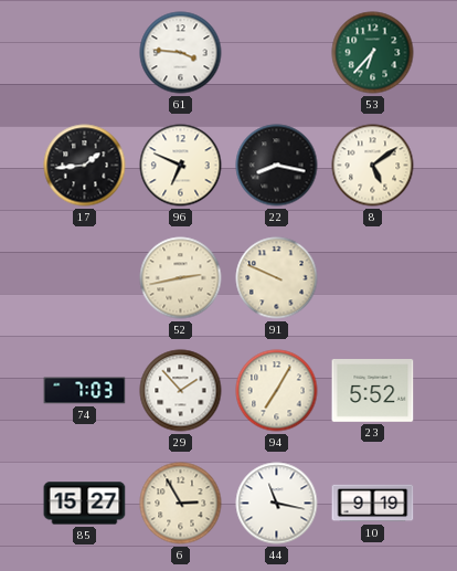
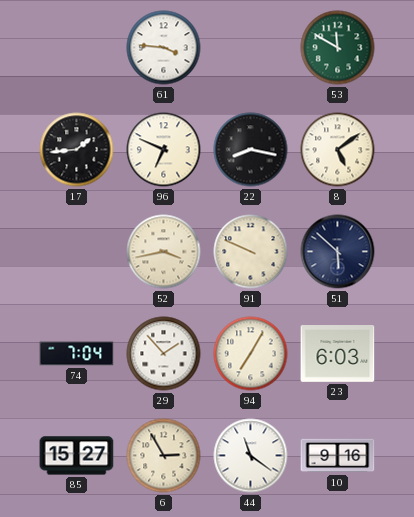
53: 6:37 -> 11:50
52: 2:43 -> 3:43
51: none -> 5:52
74: 7:03 -> 7:04
23: 5:52 -> 6:03
44: 11:17 -> 11:21
10: 9:19 -> 9:16
